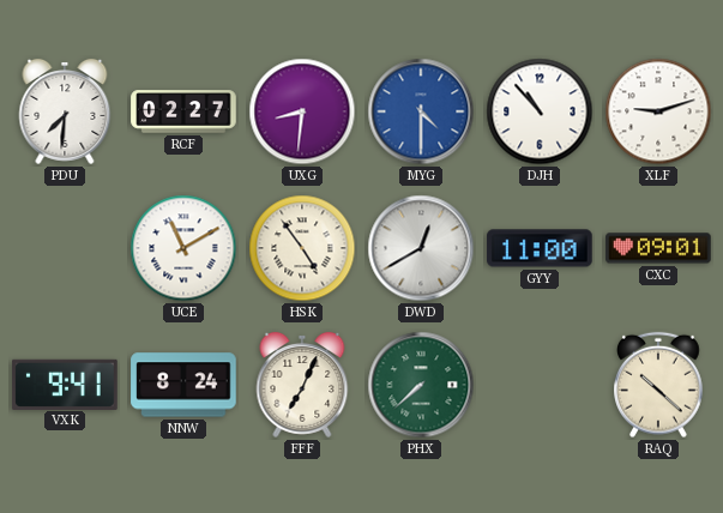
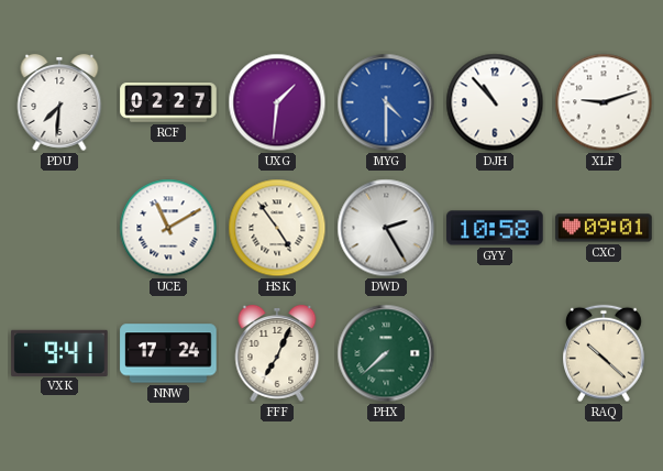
UXG: 8:31 -> 1:31
DWD: 12:40 -> 2:25
GYY: 11:00 -> 10:58
NNW: 8:24 -> 17:24
